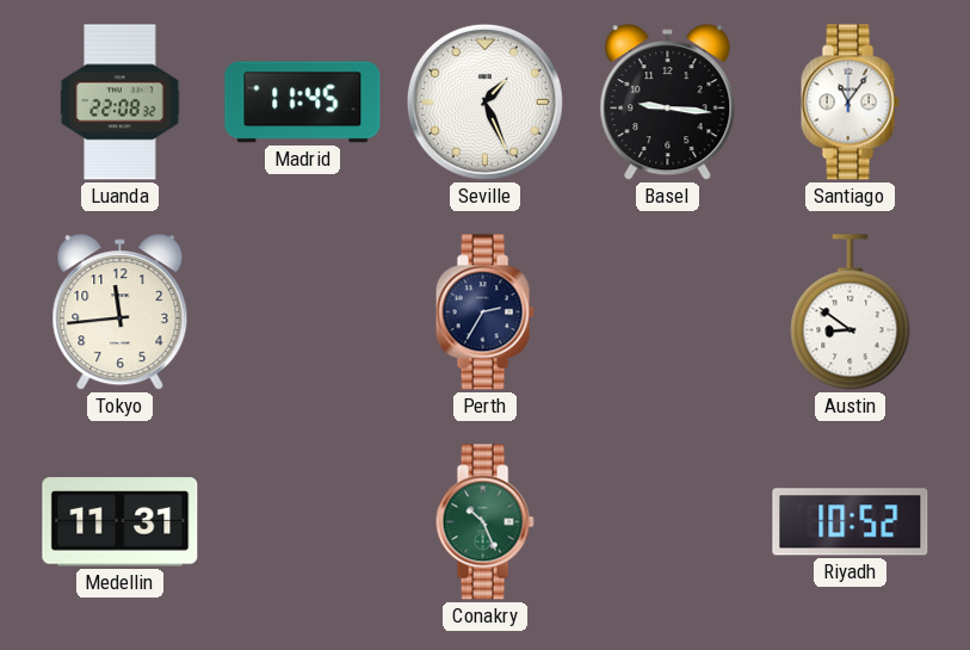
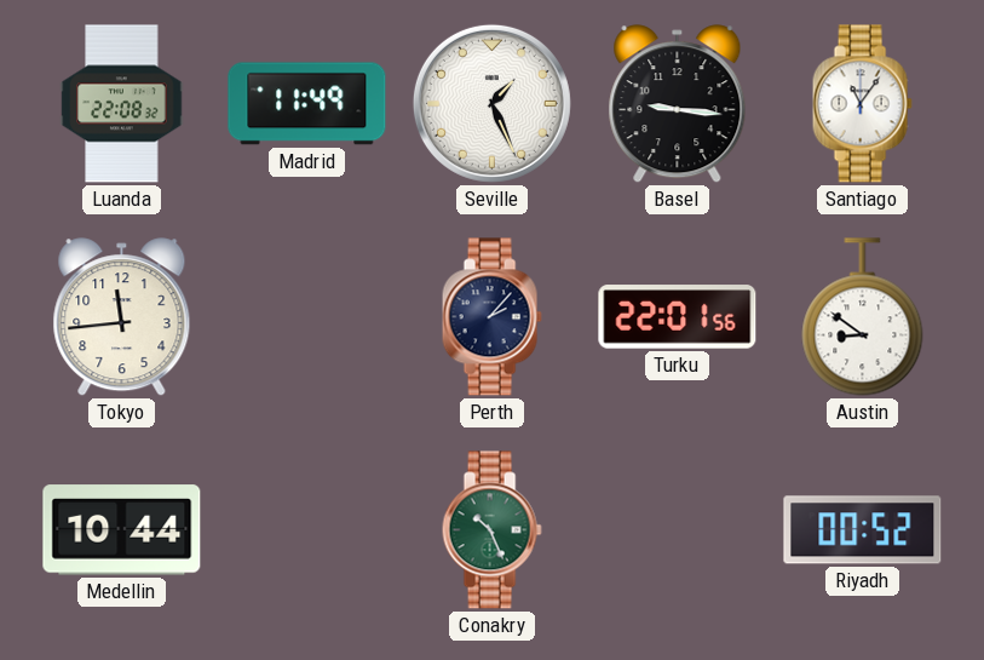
Madrid: 11:45 -> 11:49
Perth: 2:35 -> 2:07
Turku: none -> 22:01
Medellin: 11:31 -> 10:44
Riyadh: 10:52 -> 00:52
